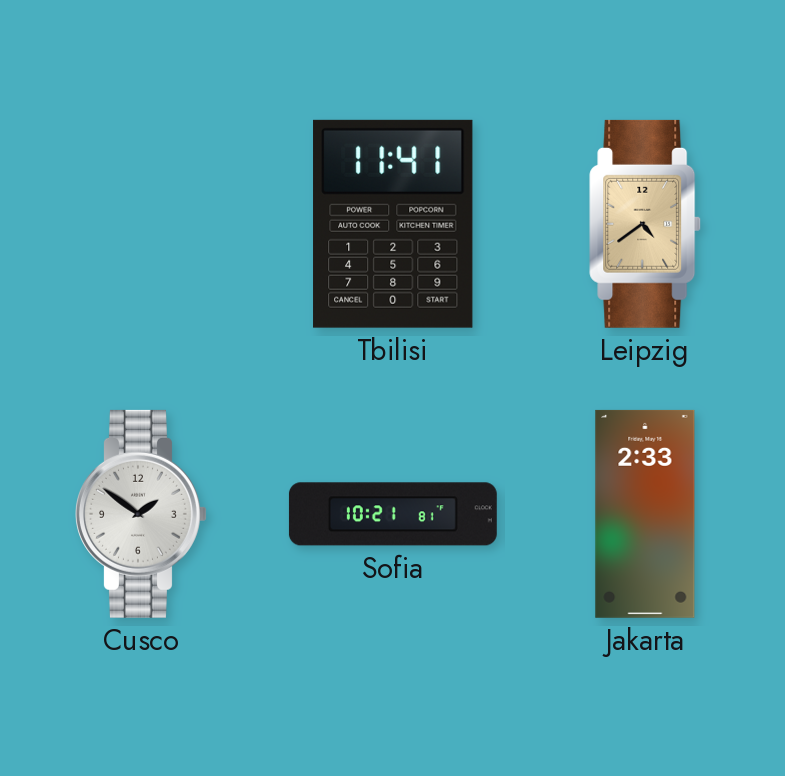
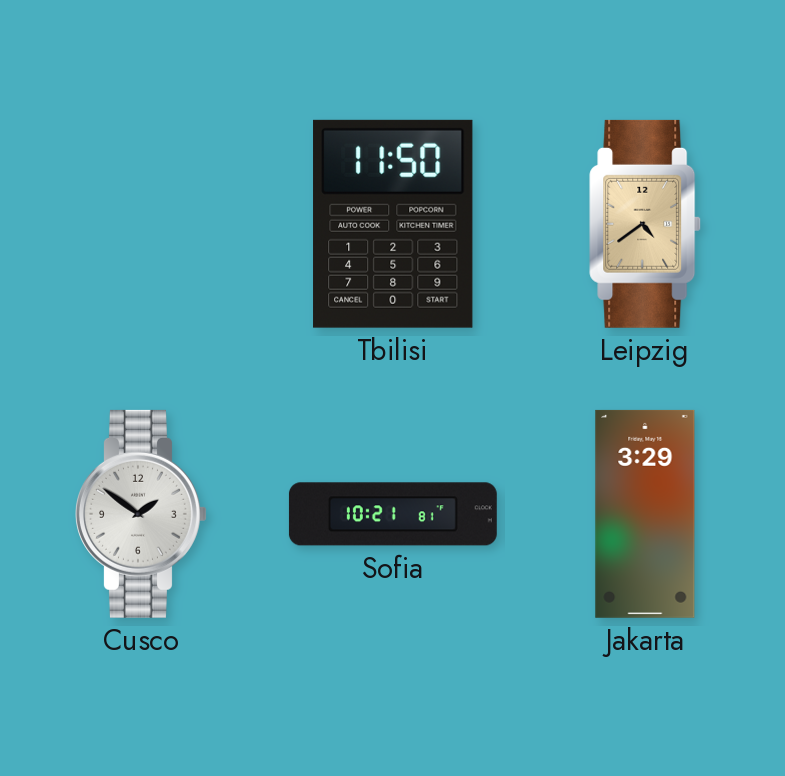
Tbilisi: 11:41 -> 11:50
Jakarta: 2:33 -> 3:29
